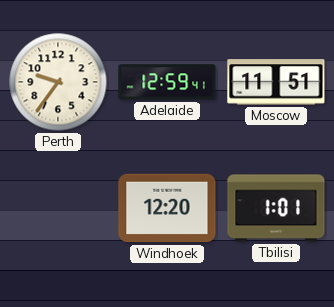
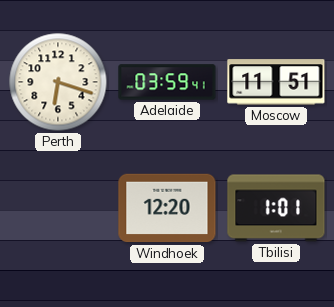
Perth: 9:36 -> 6:18
Adelaide: 12:59 -> 03:59
